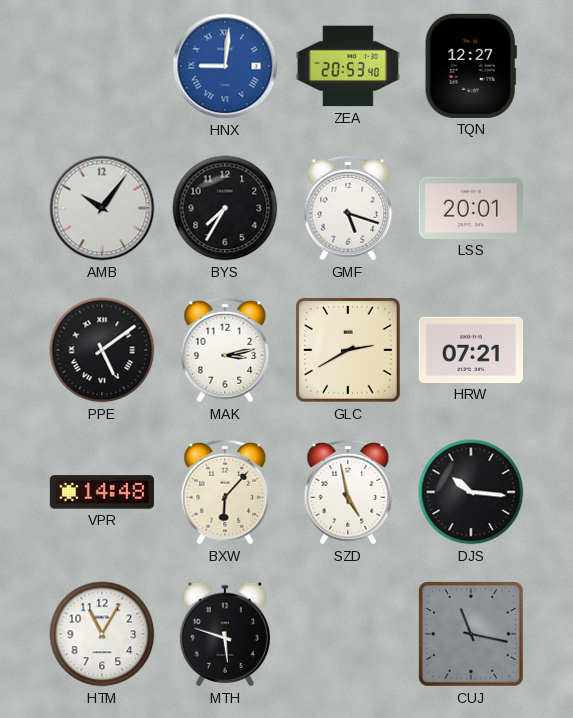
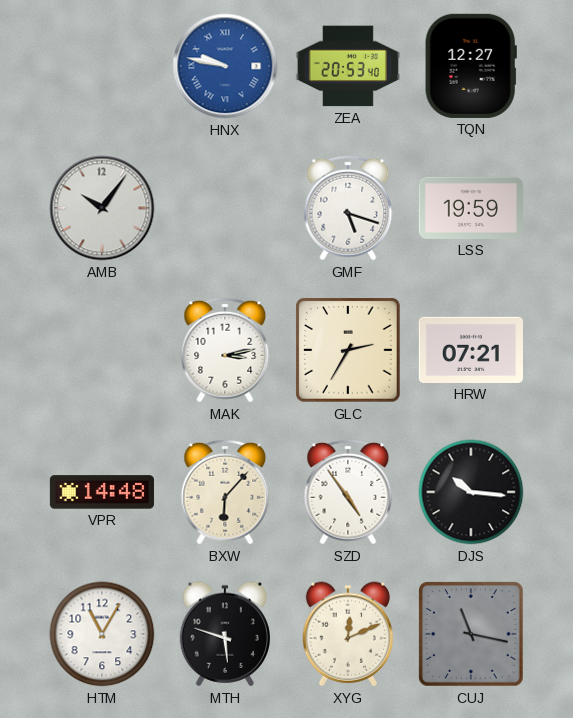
HNX: 9:01 -> 9:47
BYS: 7:35 -> none
LSS: 20:01 -> 19:59
PPE: 5:09 -> none
GLC: 2:40 -> 2:35
SZD: 4:58 -> 4:54
XYG: none -> 12:11
